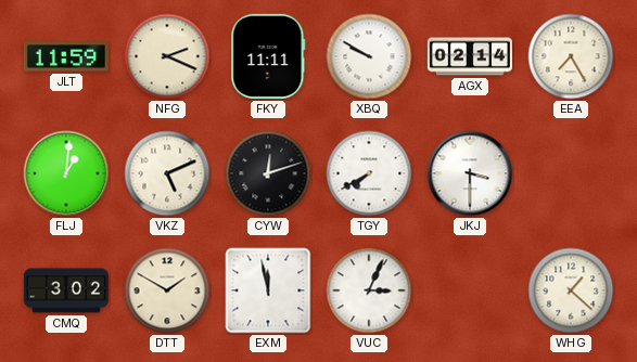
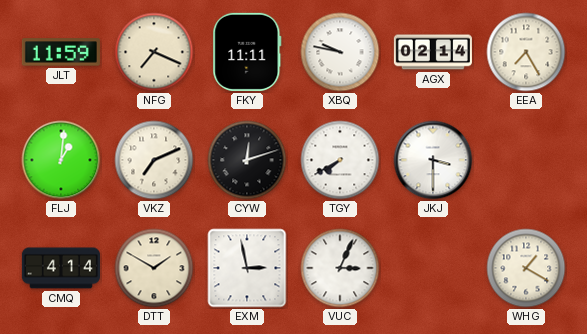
NFG: 2:19 -> 7:19
XBQ: 9:50 -> 9:47
VKZ: 5:11 -> 7:11
CMQ: 3:02 -> 4:14
EXM: 11:58 -> 2:58
WHG: 1:22 -> 1:20
